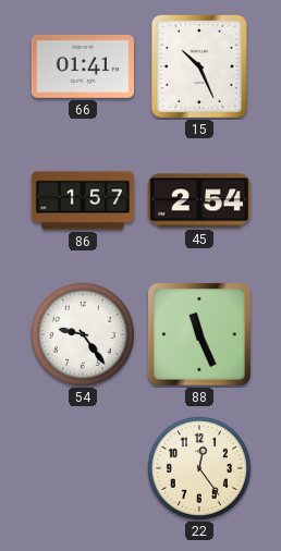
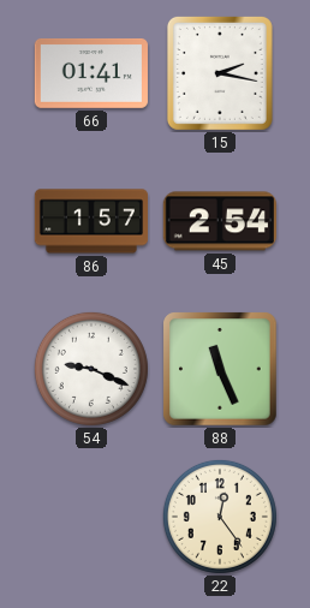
15: 10:26 -> 2:17
54: 9:24 -> 9:19
